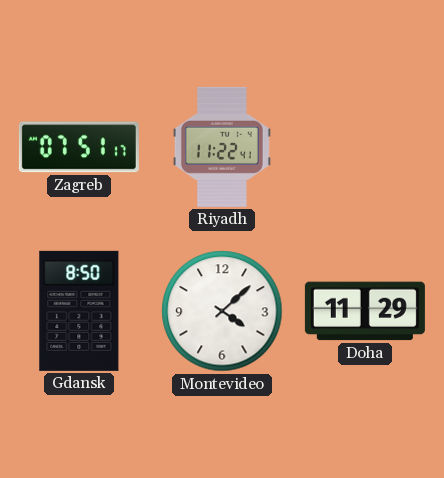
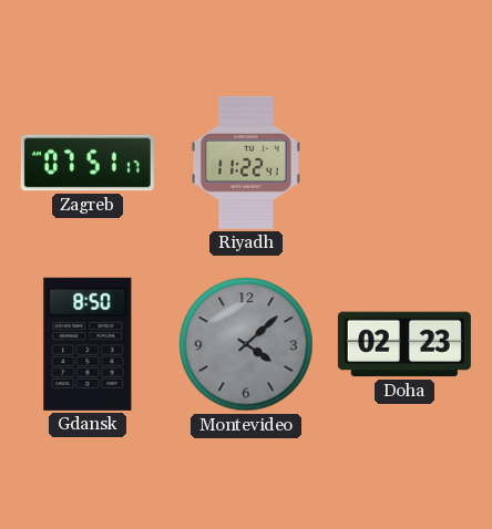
Montevideo dial: white -> grey
Doha: 11:29 -> 02:23
